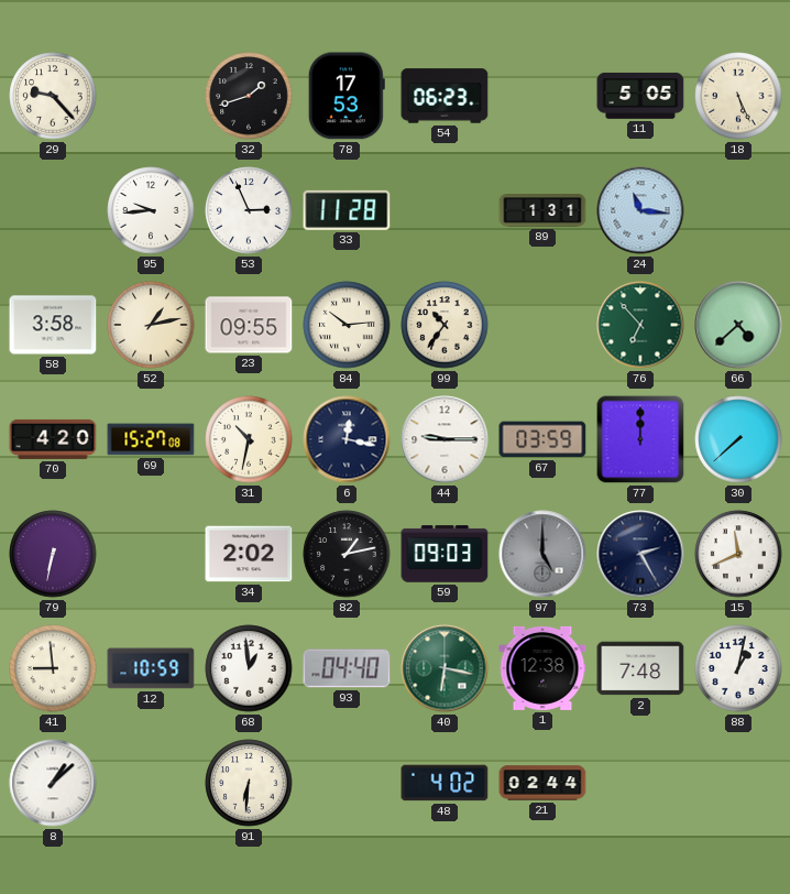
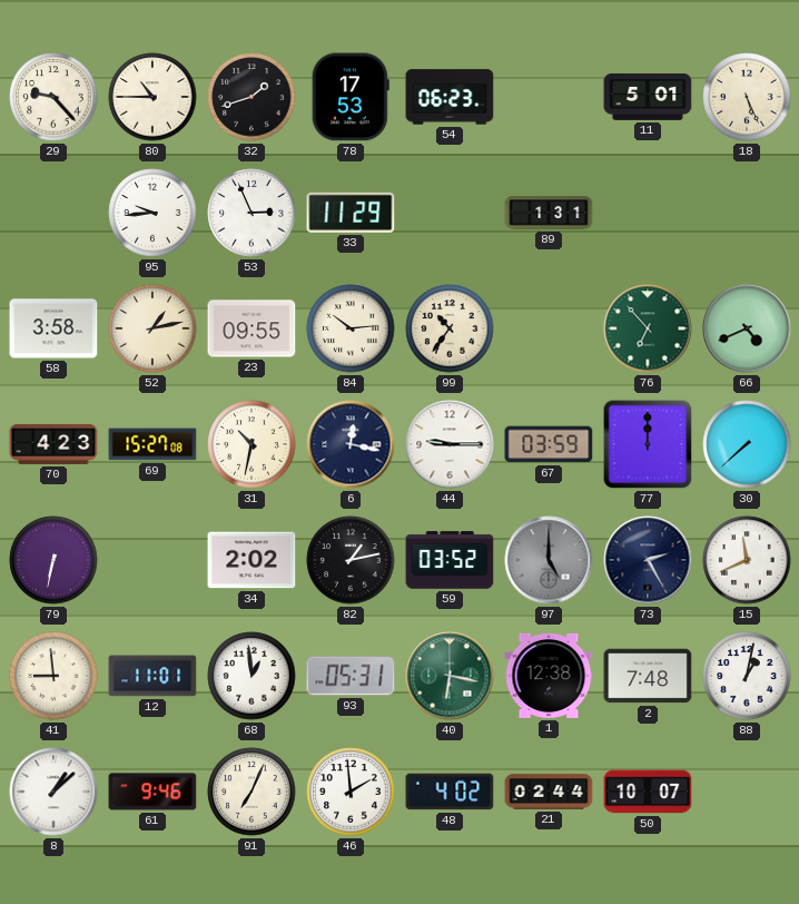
80: none -> 10:45
11: 5:05 -> 5:01
33: 11:28 -> 11:29
24: 11:16 -> none
66: 4:38 -> 4:41
70: 4:20 -> 4:23
59: 09:03 -> 03:52
12: 10:59 -> 11:01
93: 04:40 -> 05:31
61: none -> 9:46
91: 6:31 -> 7:04
46: none -> 1:59
50: none -> 10:07
